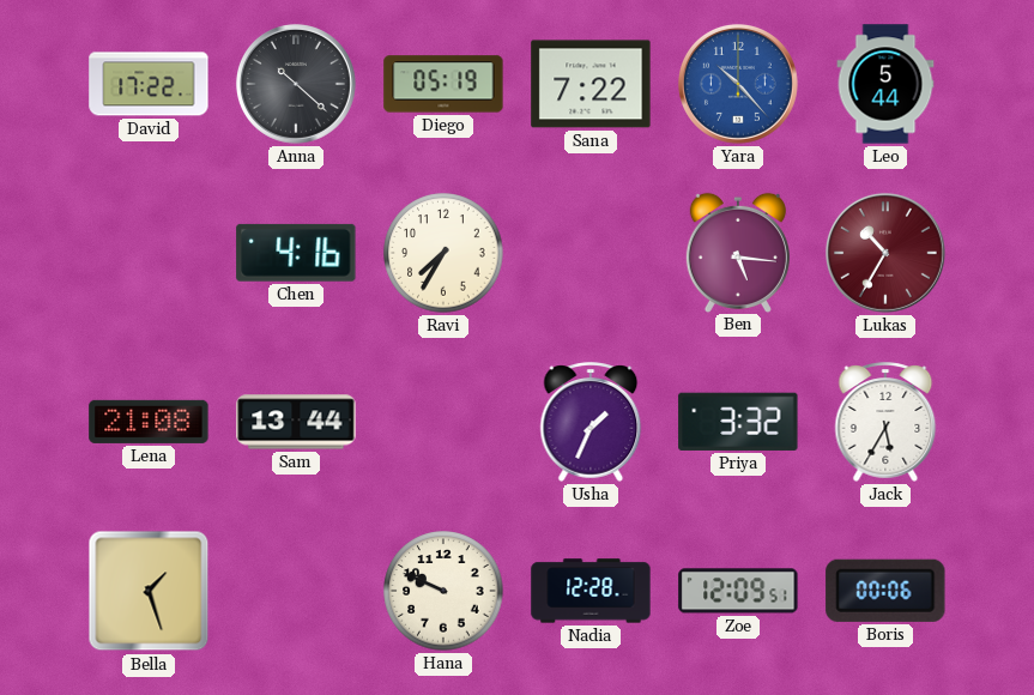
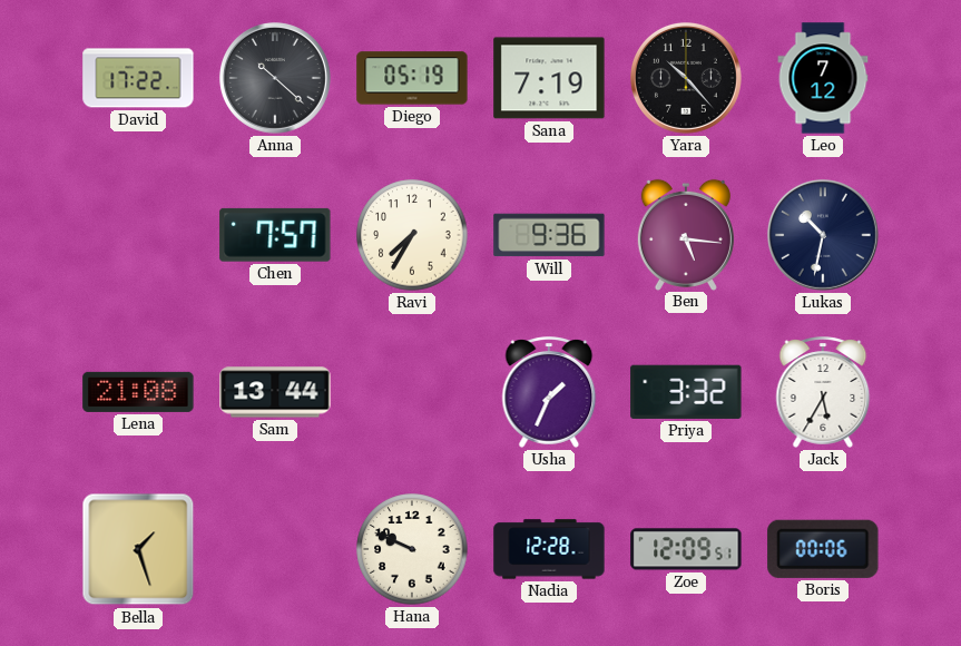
Sana: 7:22 -> 7:19
Yara dial: blue -> black
Leo: 5:44 -> 7:12
Chen: 4:16 -> 7:57
Will: none -> 9:36
Lukas: 10:35 -> 10:32
Lukas dial: burgundy -> navy
